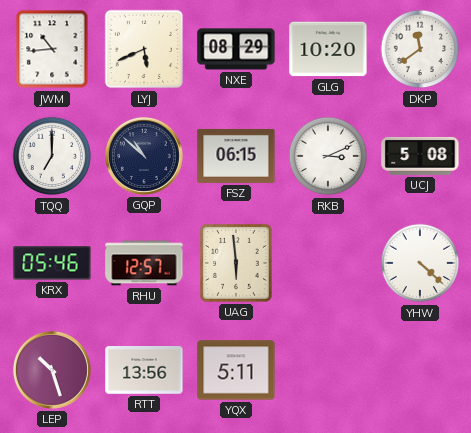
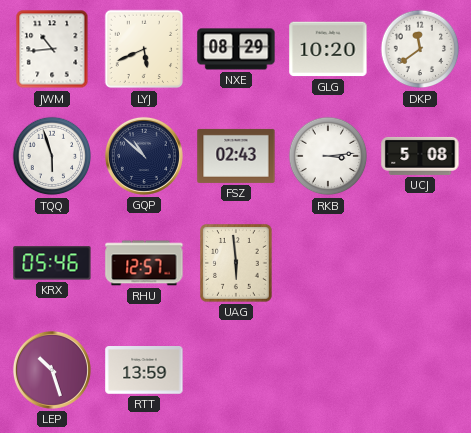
TQQ: 7:00 -> 5:57
FSZ: 06:15 -> 02:43
RKB: 3:11 -> 3:14
YHW: 4:22 -> none
RTT: 13:56 -> 13:59
YQX: 5:11 -> none
